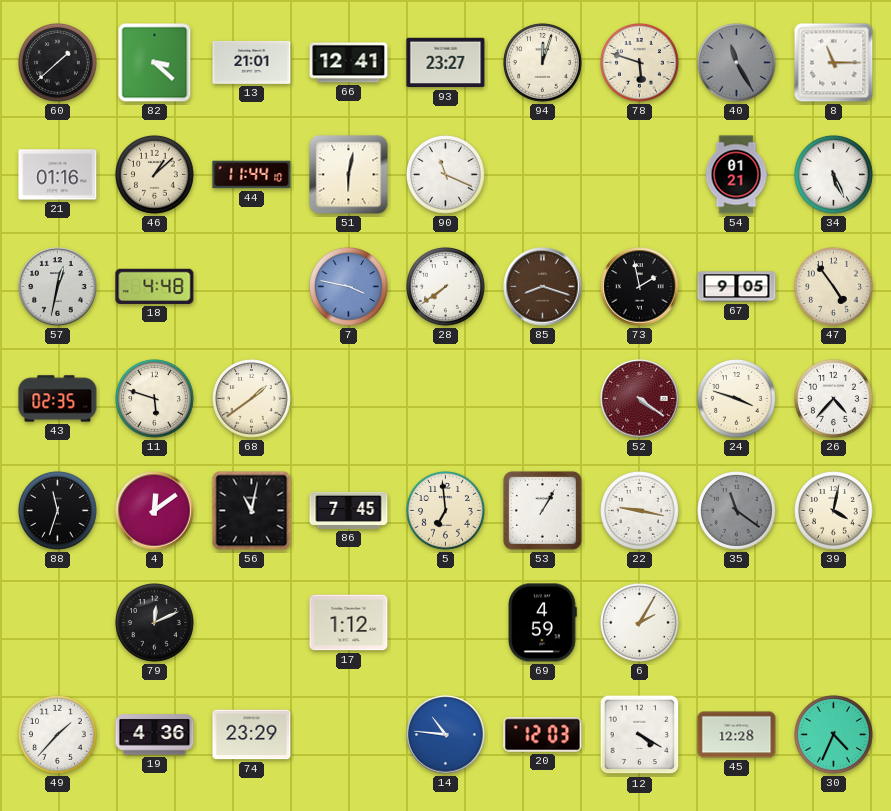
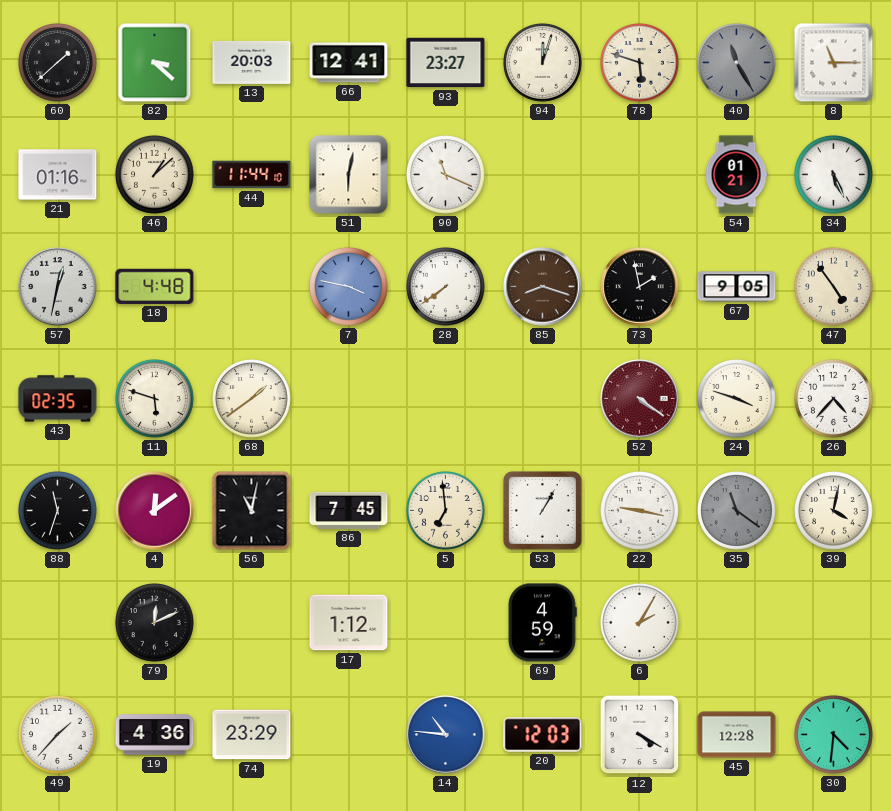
13: 21:01 -> 20:03
30: 4:34 -> 4:31
